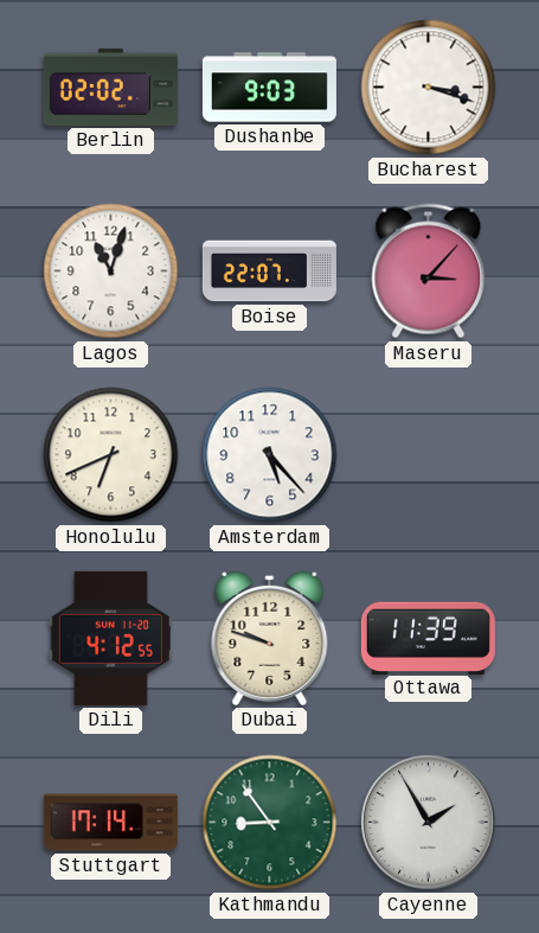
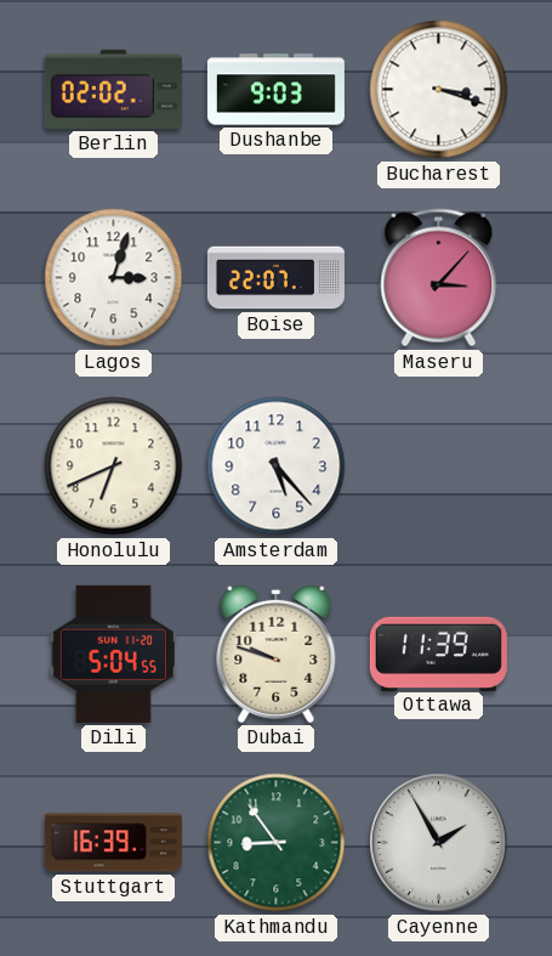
Lagos: 11:03 -> 3:03
Dili: 4:12 -> 5:04
Stuttgart: 17:14 -> 16:39
